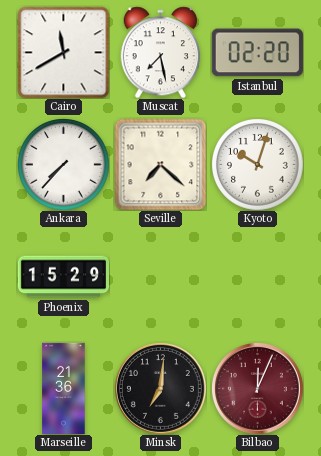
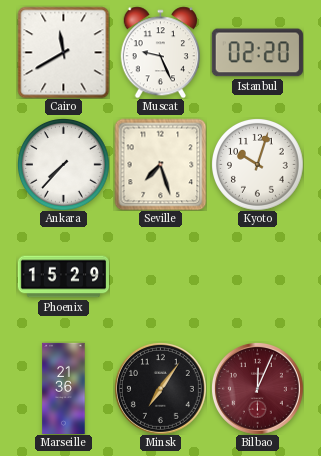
Muscat: 7:28 -> 9:26
Seville: 7:22 -> 7:27
Minsk: 7:01 -> 7:06
